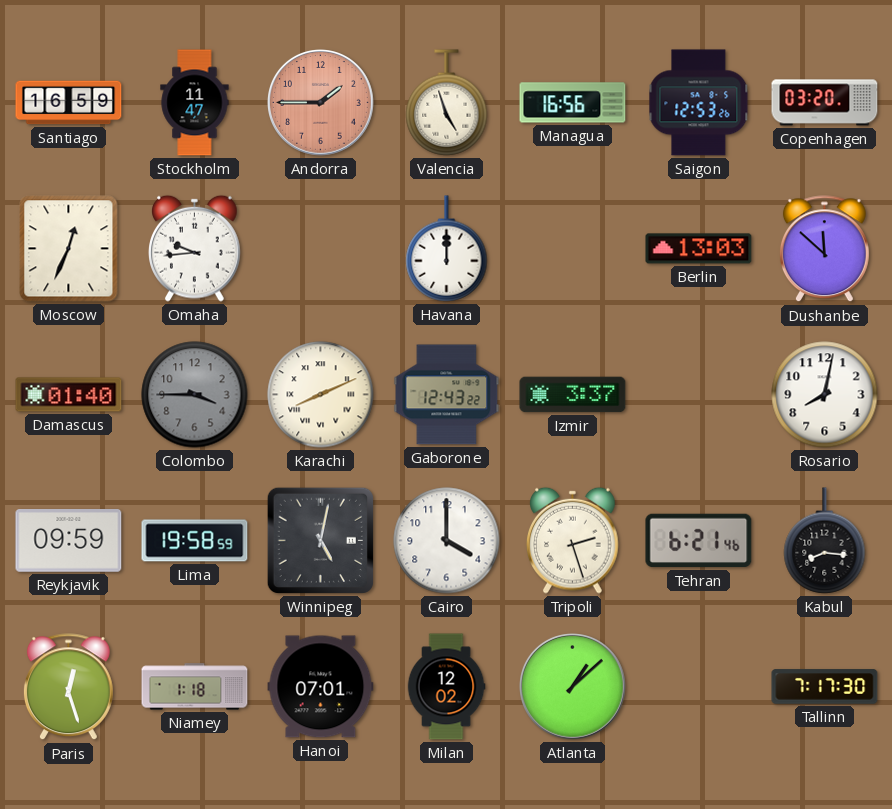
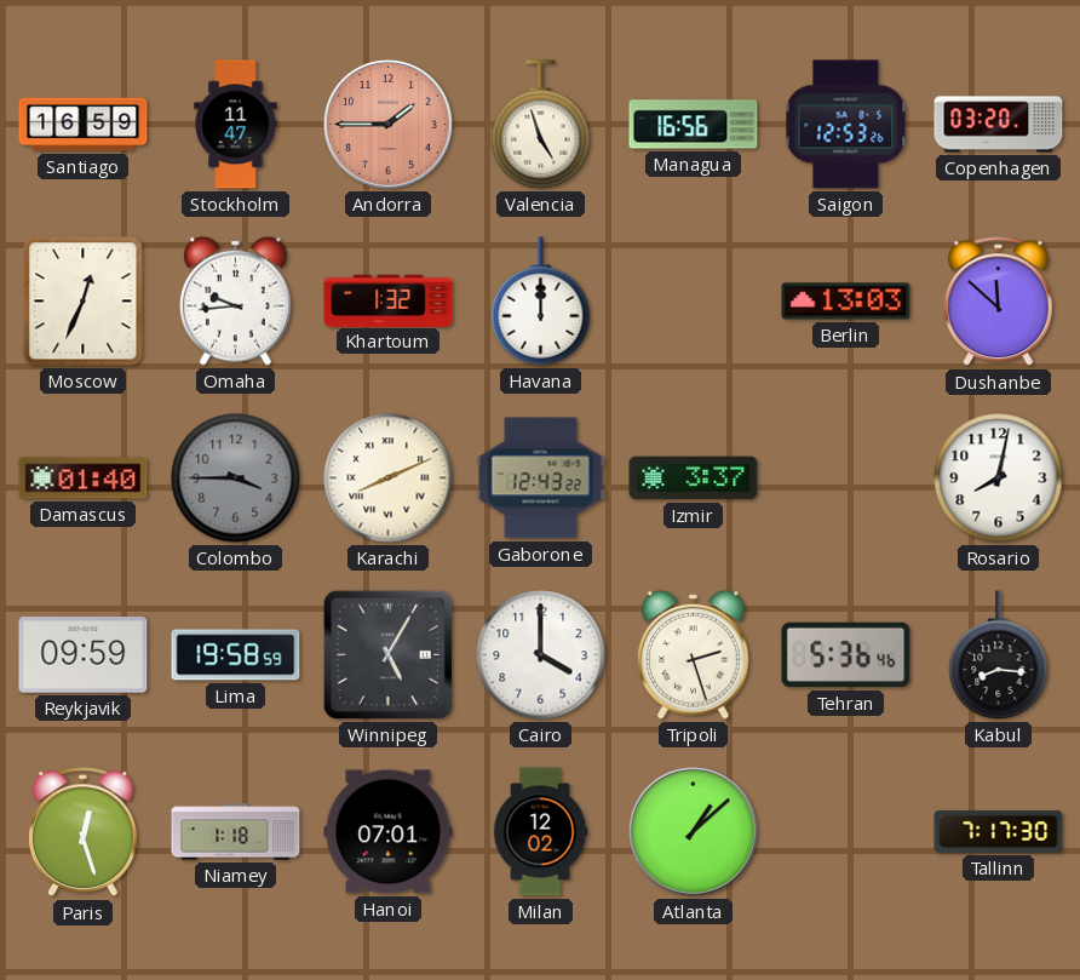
Khartoum: none -> 1:32
Winnipeg: 5:02 -> 5:05
Tehran: 6:21 -> 5:36
